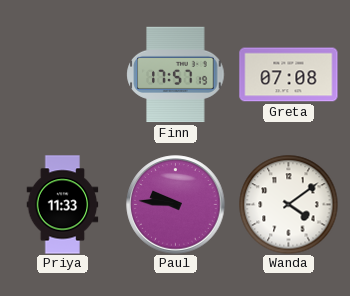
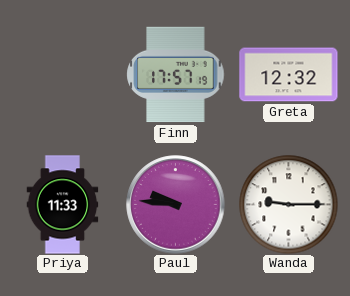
Greta: 07:08 -> 12:32
Wanda: 4:09 -> 9:15
